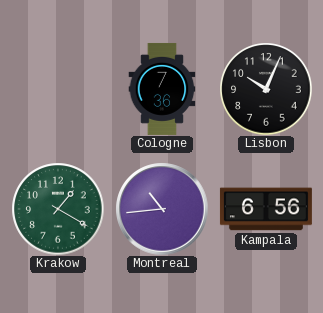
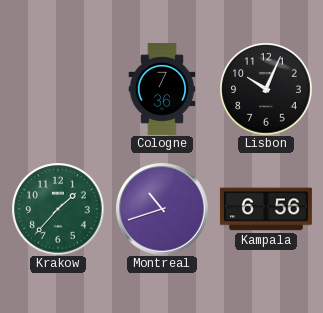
Krakow: 1:20 -> 1:37
Montreal: 10:44 -> 10:42
